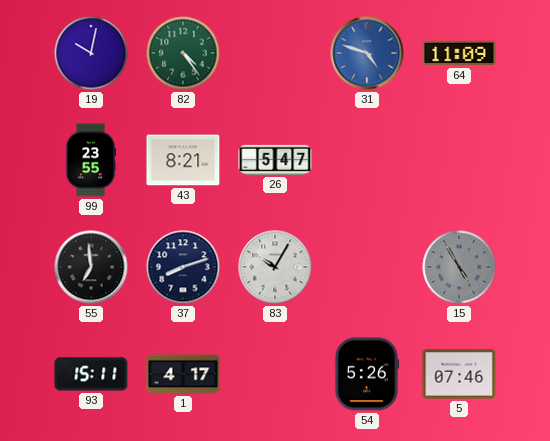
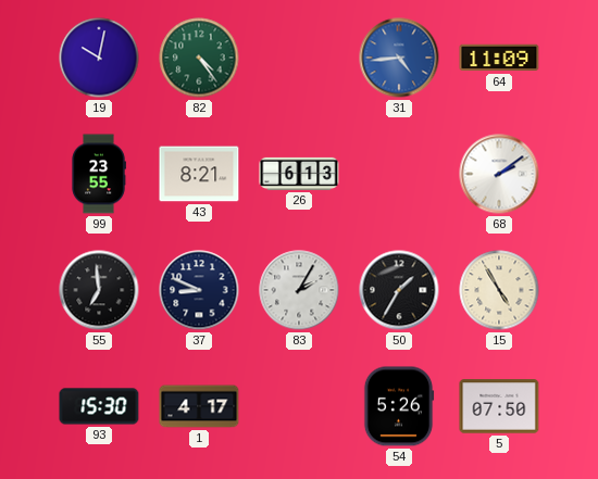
31: 4:48 -> 4:44
26: 5:47 -> 6:13
68: none -> 2:09
37: 8:12 -> 8:49
83: 10:05 -> 2:05
50: none -> 1:35
15 dial: grey -> cream
93: 15:11 -> 15:30
5: 07:46 -> 07:50
